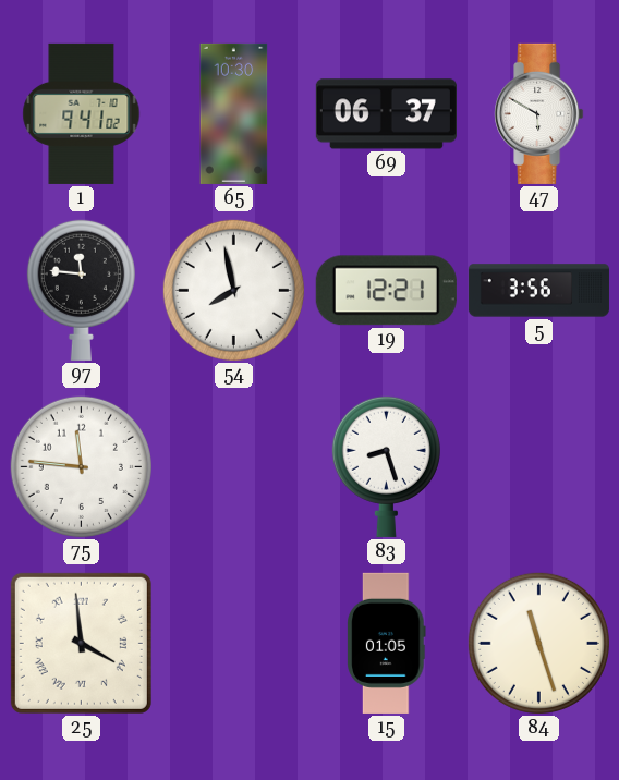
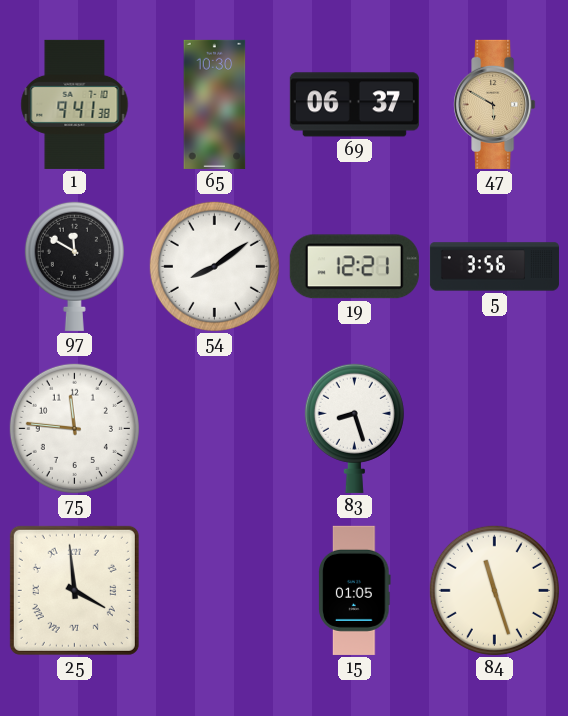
1: 9:41:02 -> 9:41:38
47 dial: white -> champagne
97: 11:46 -> 11:50
54: 7:58 -> 8:09
